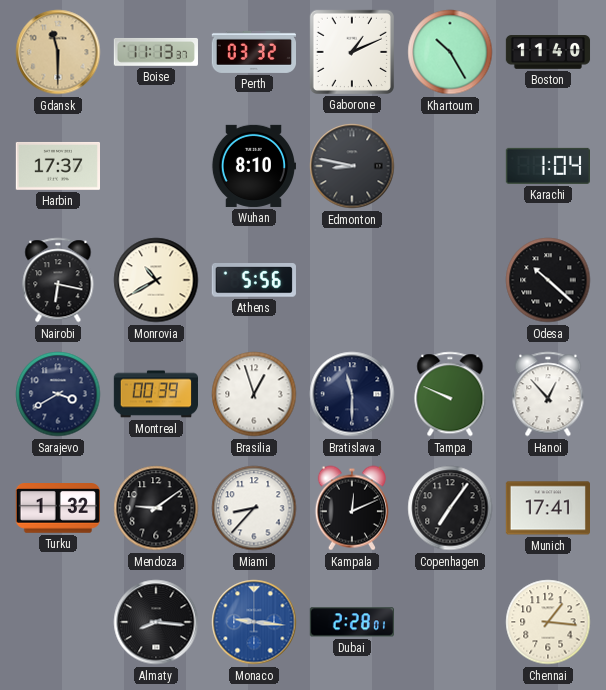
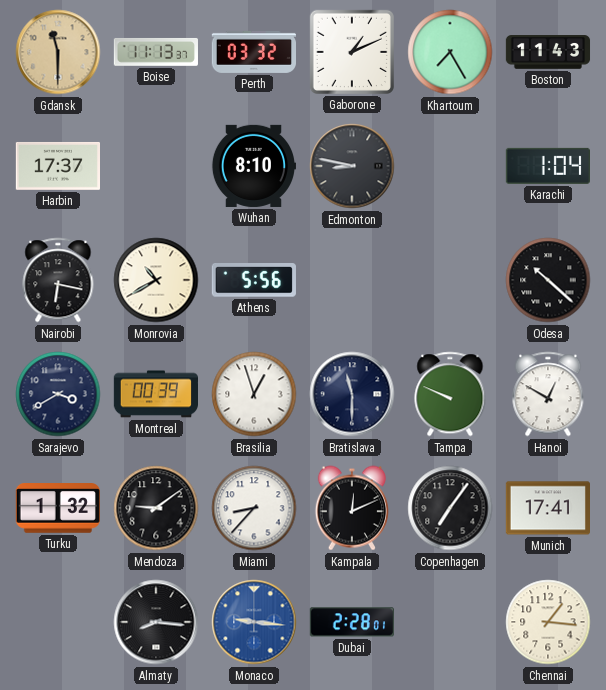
Khartoum: 10:25 -> 7:25
Boston: 11:40 -> 11:43
Hanoi: 12:53 -> 12:50
